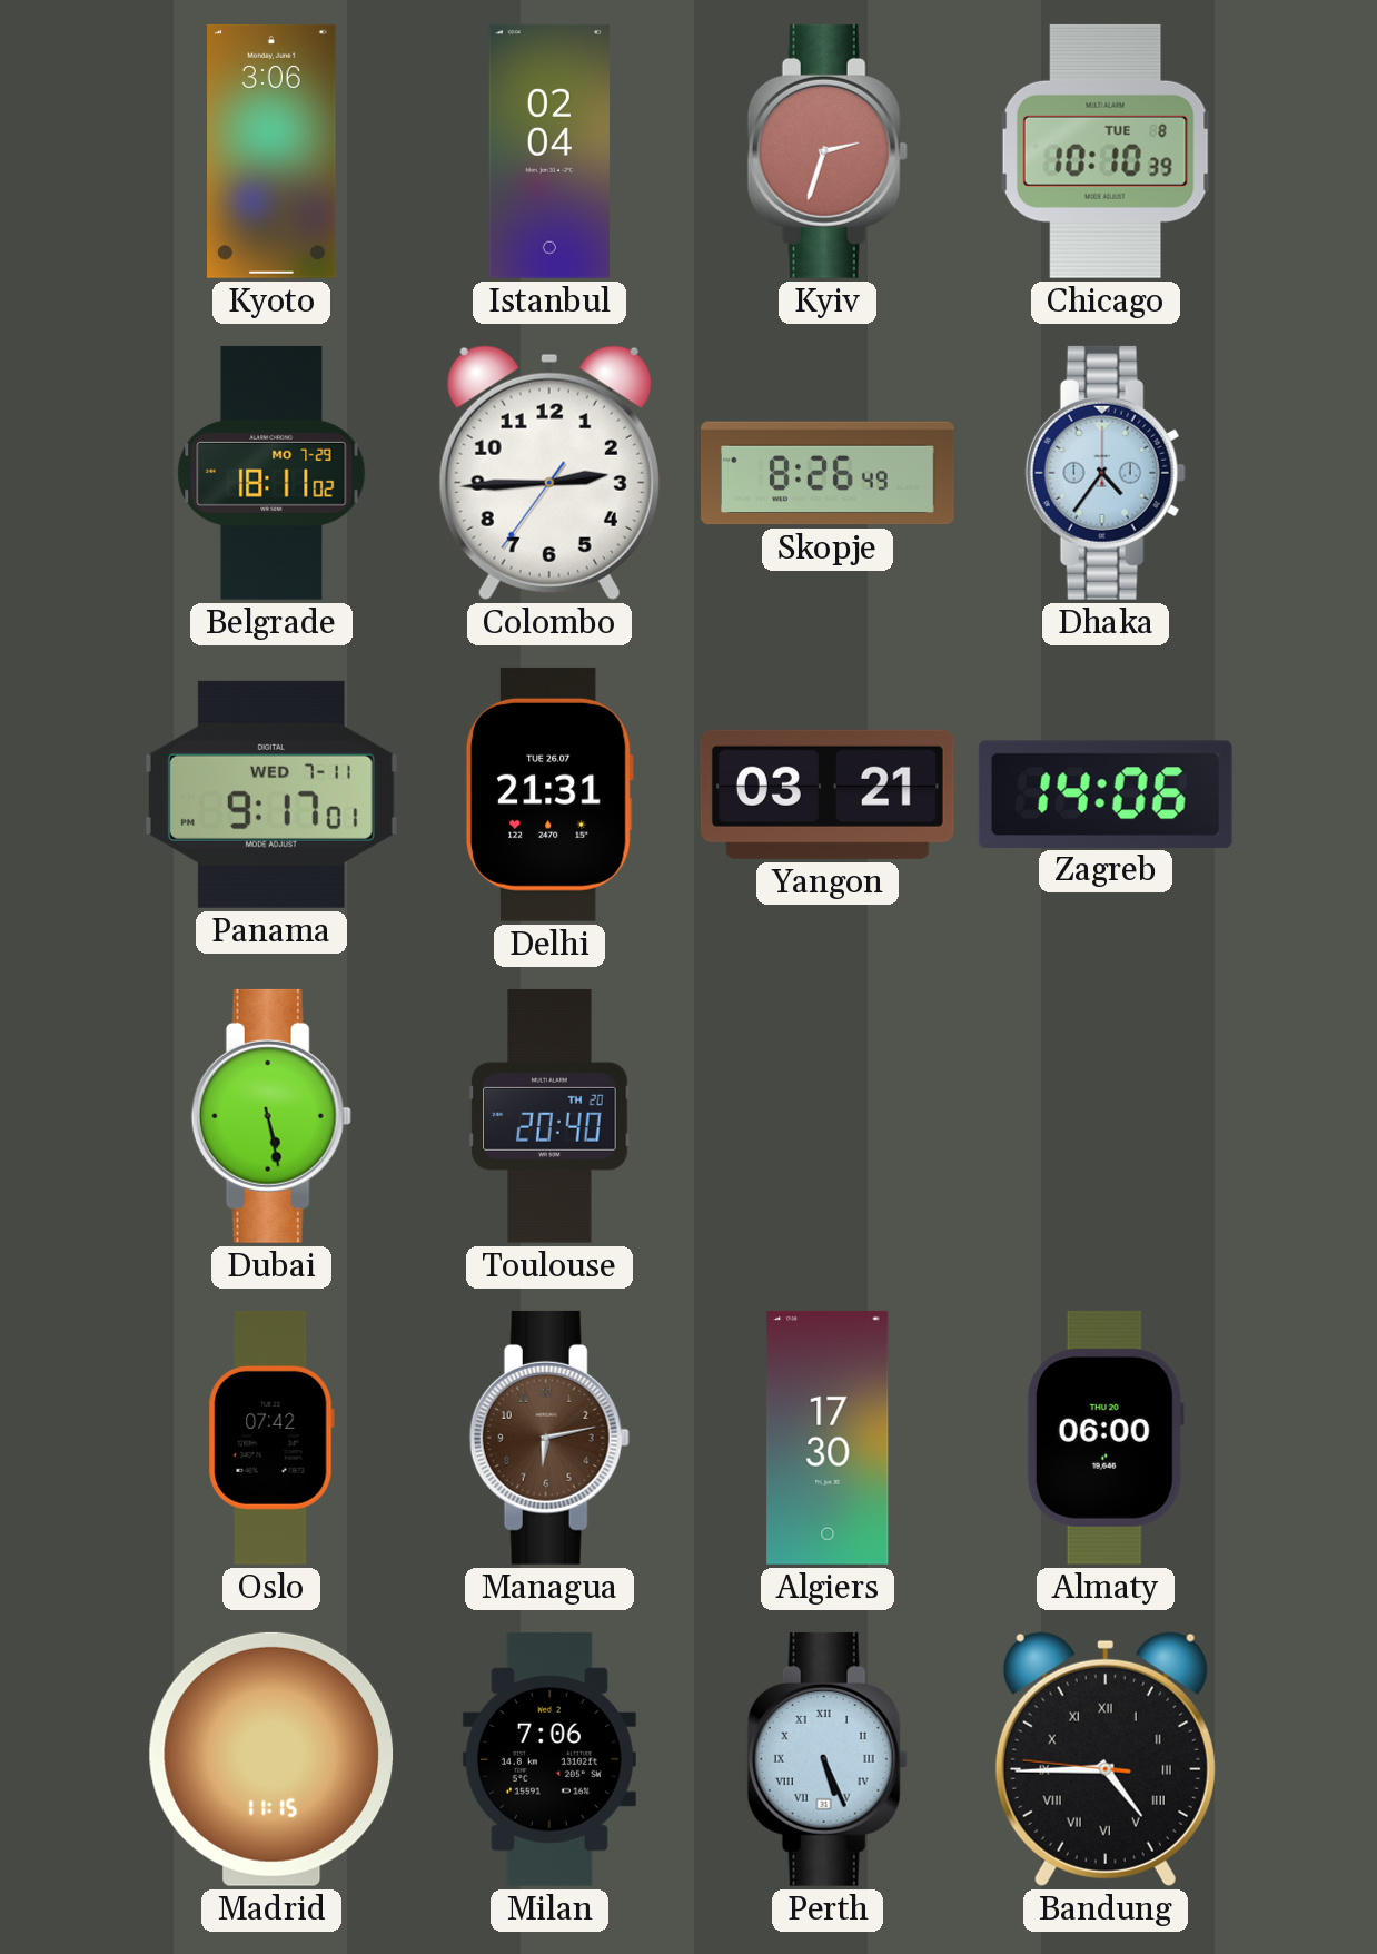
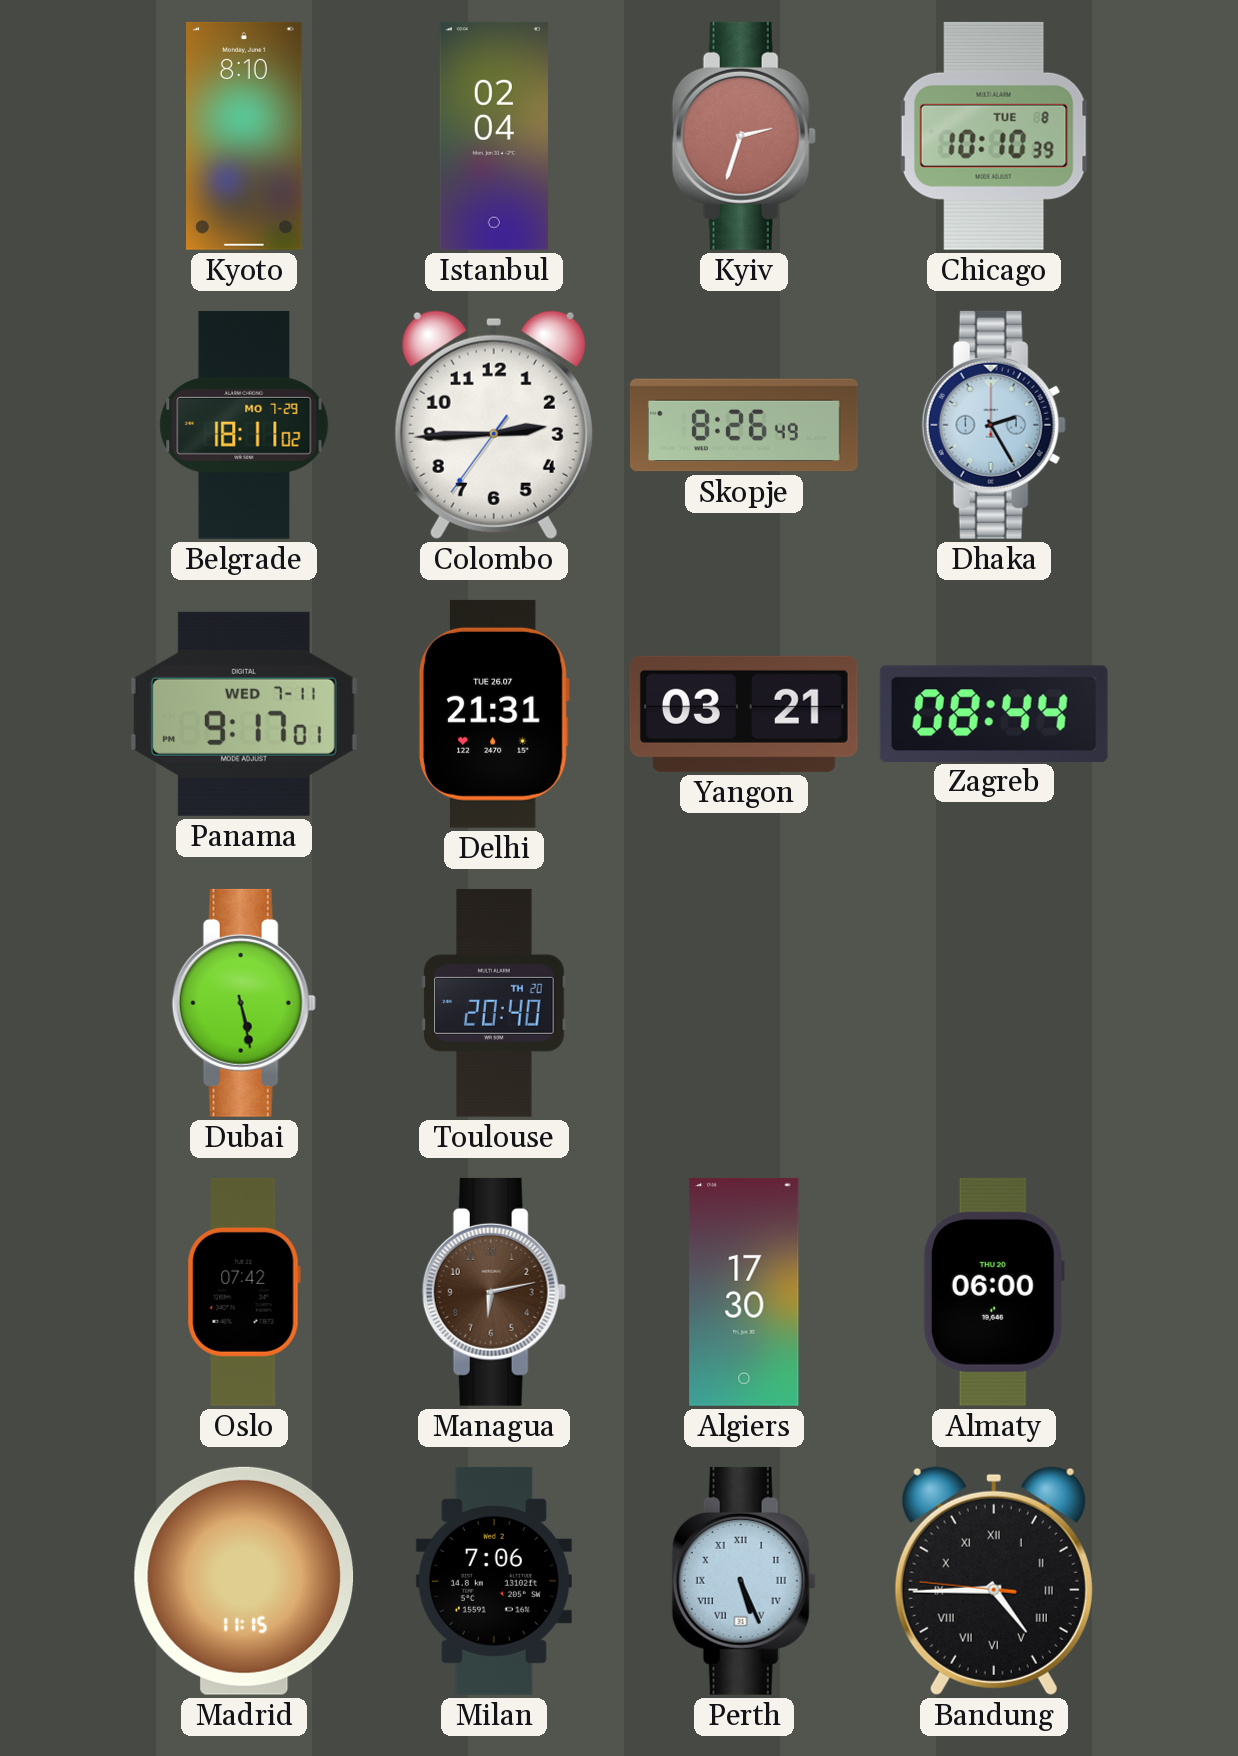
Kyoto: 3:06 -> 8:10
Dhaka: 4:36 -> 2:25
Zagreb: 14:06 -> 08:44
